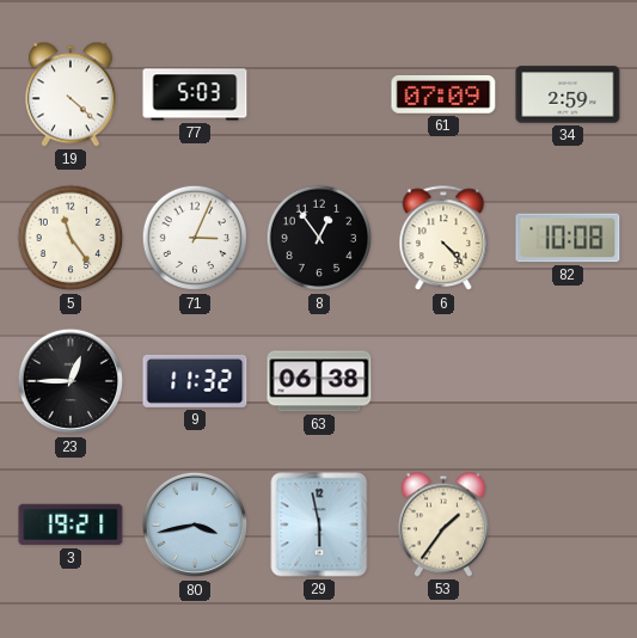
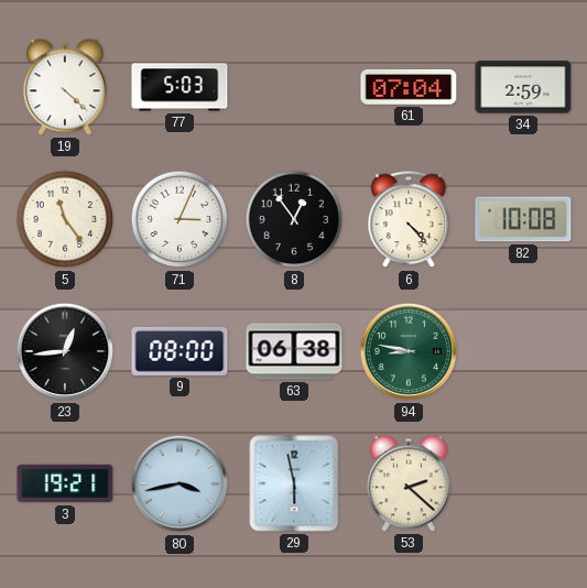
61: 07:09 -> 07:04
23: 12:45 -> 12:44
9: 11:32 -> 08:00
94: none -> 8:47
53: 1:36 -> 2:22
